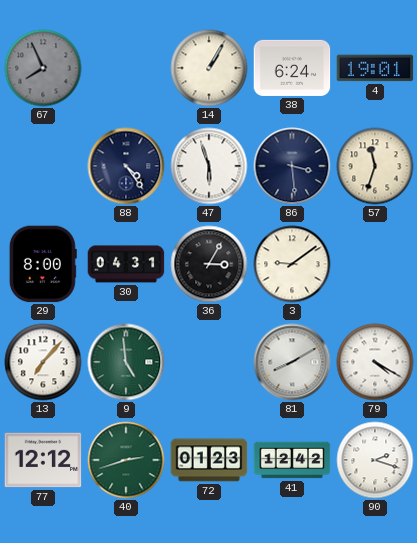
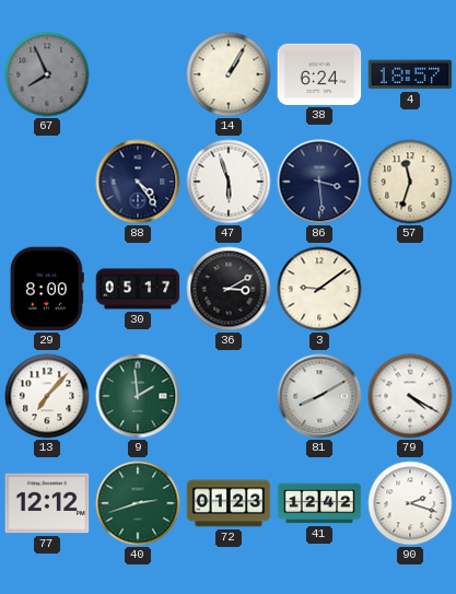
4: 19:01 -> 18:57
30: 04:31 -> 05:17
36: 3:05 -> 3:10
9: 4:59 -> 1:59
